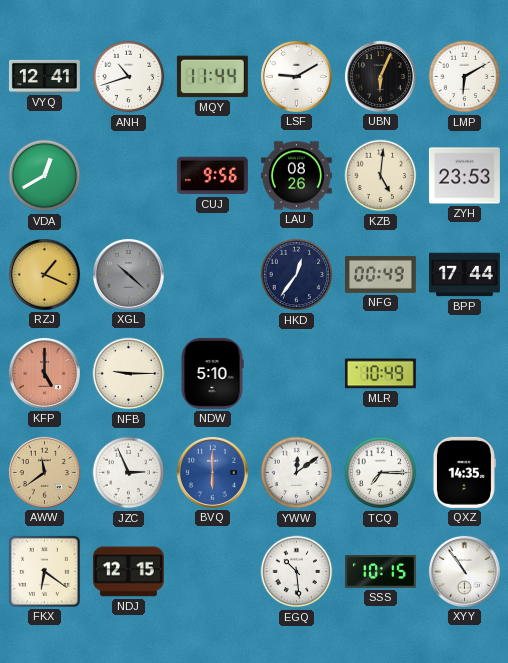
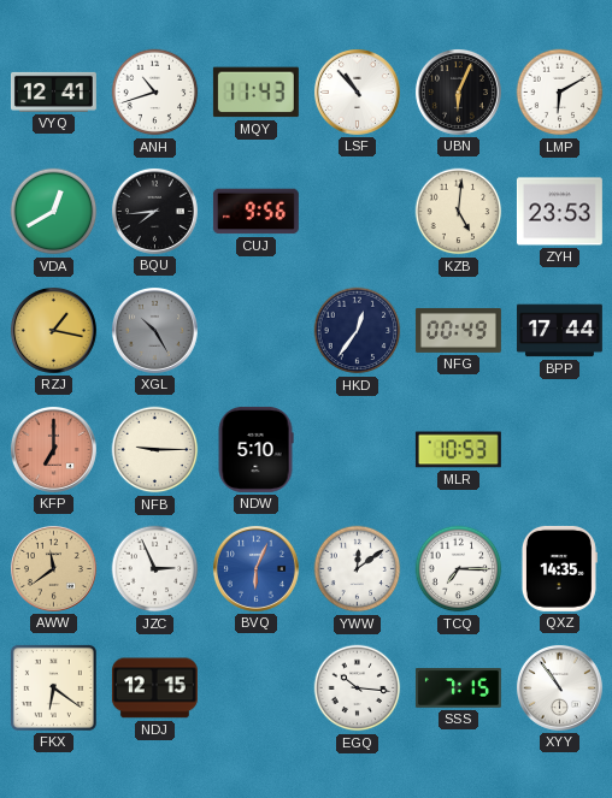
MQY: 11:44 -> 11:43
LSF: 9:10 -> 10:53
BQU: none -> 7:44
LAU: 08:26 -> none
RZJ: 1:19 -> 1:17
XGL: 10:22 -> 10:25
KFP: 5:00 -> 7:00
MLR: 10:49 -> 10:53
BVQ: 6:00 -> 6:04
EGQ: 10:29 -> 10:16
SSS: 10:15 -> 7:15
